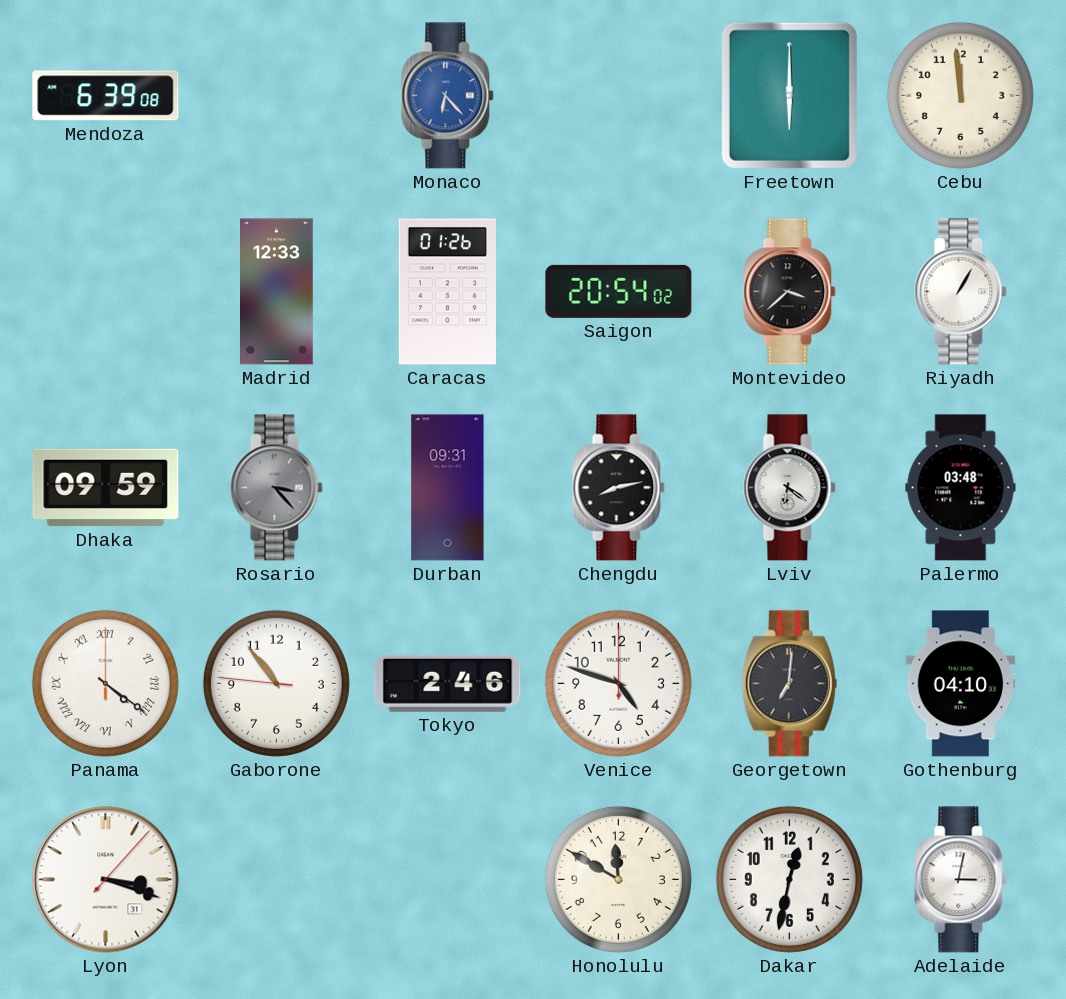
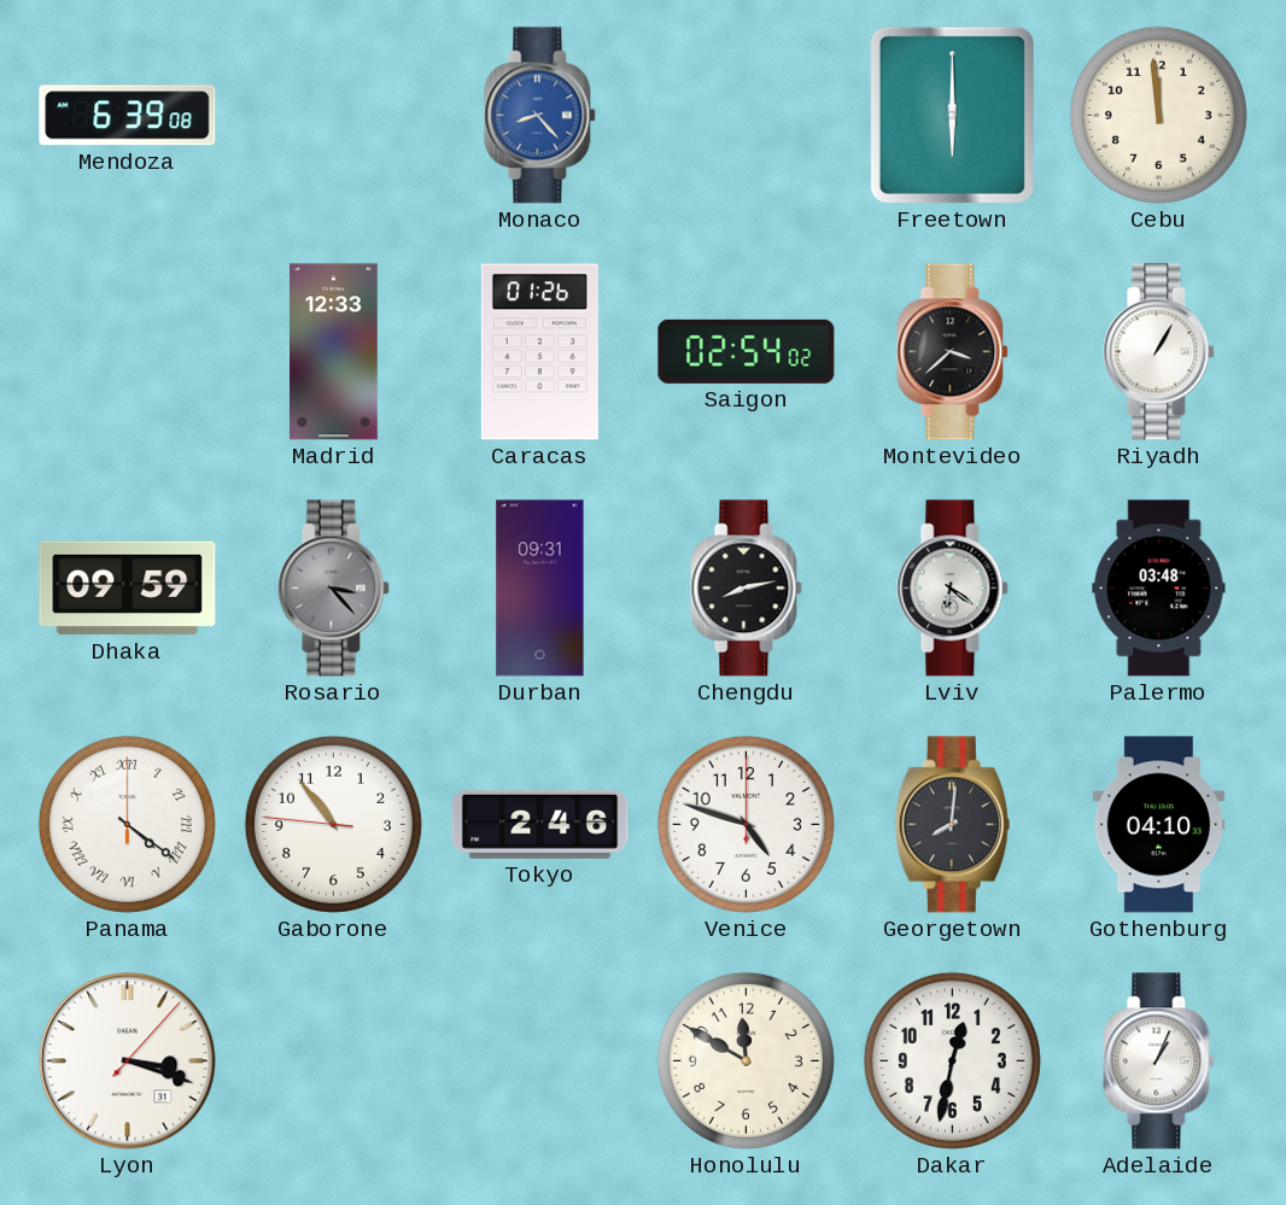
Monaco: 6:23 -> 8:23
Saigon: 20:54 -> 02:54
Georgetown: 7:01 -> 8:01
Adelaide: 3:02 -> 1:04
